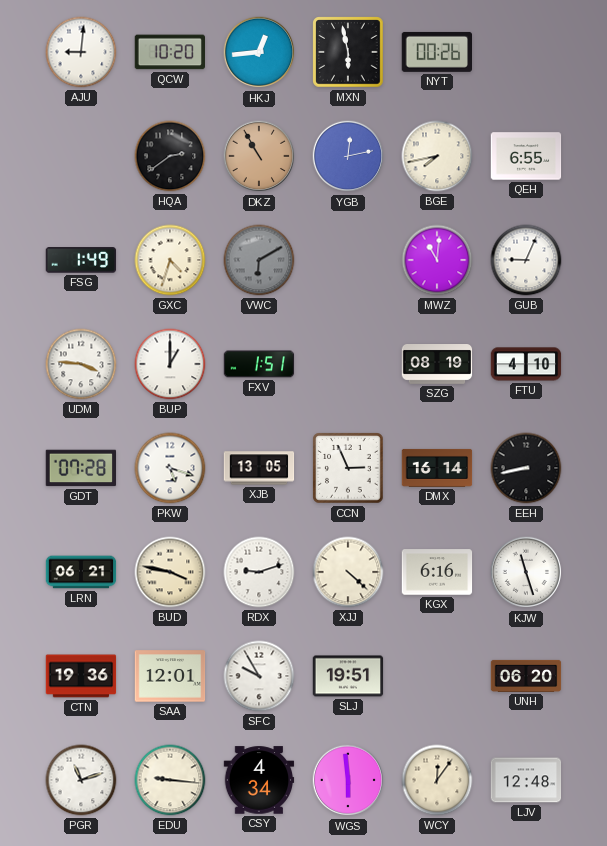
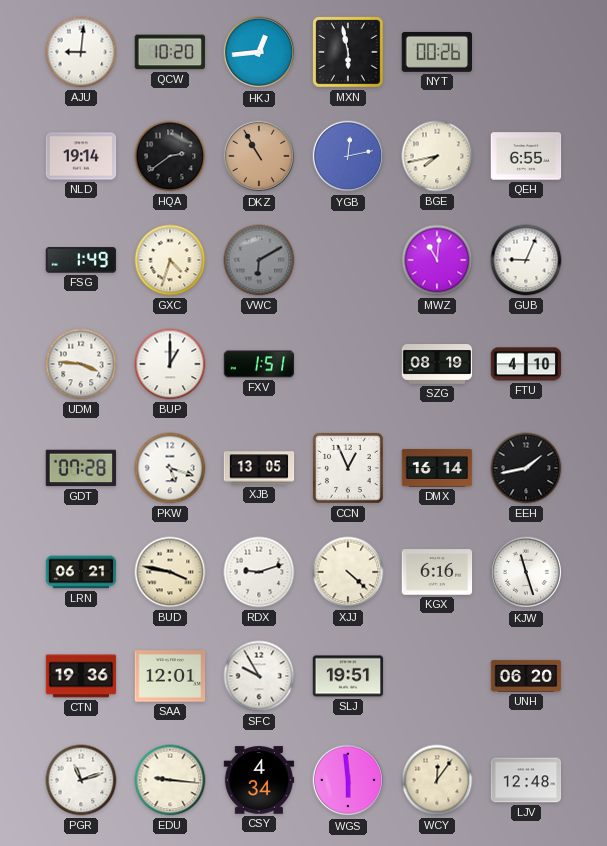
NLD: none -> 19:14
CCN: 2:56 -> 12:56
EEH: 8:43 -> 1:43
